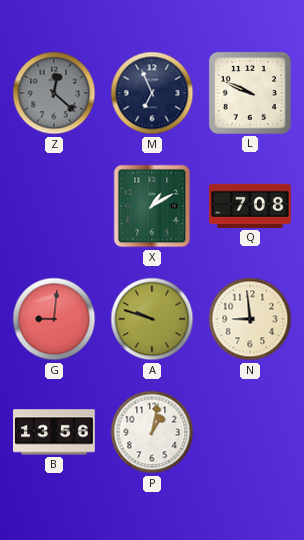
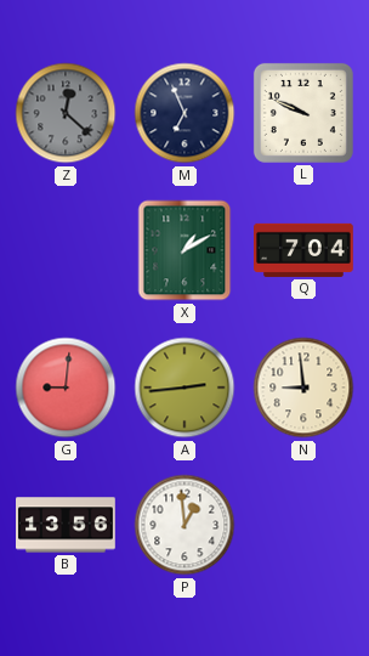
Q: 7:08 -> 7:04
A: 9:48 -> 2:44
P: 1:02 -> 12:59
